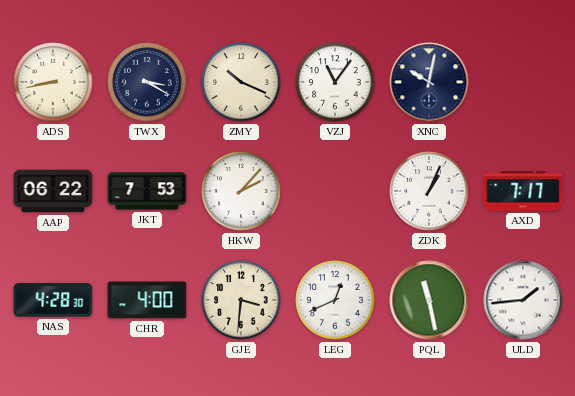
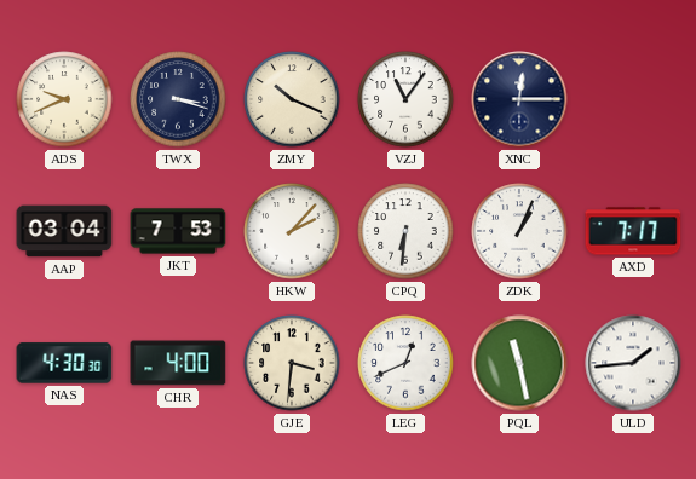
ADS: 8:43 -> 9:41
TWX: 3:20 -> 3:18
XNC: 10:02 -> 12:15
AAP: 06:22 -> 03:04
CPQ: none -> 6:31
NAS: 4:28 -> 4:30
